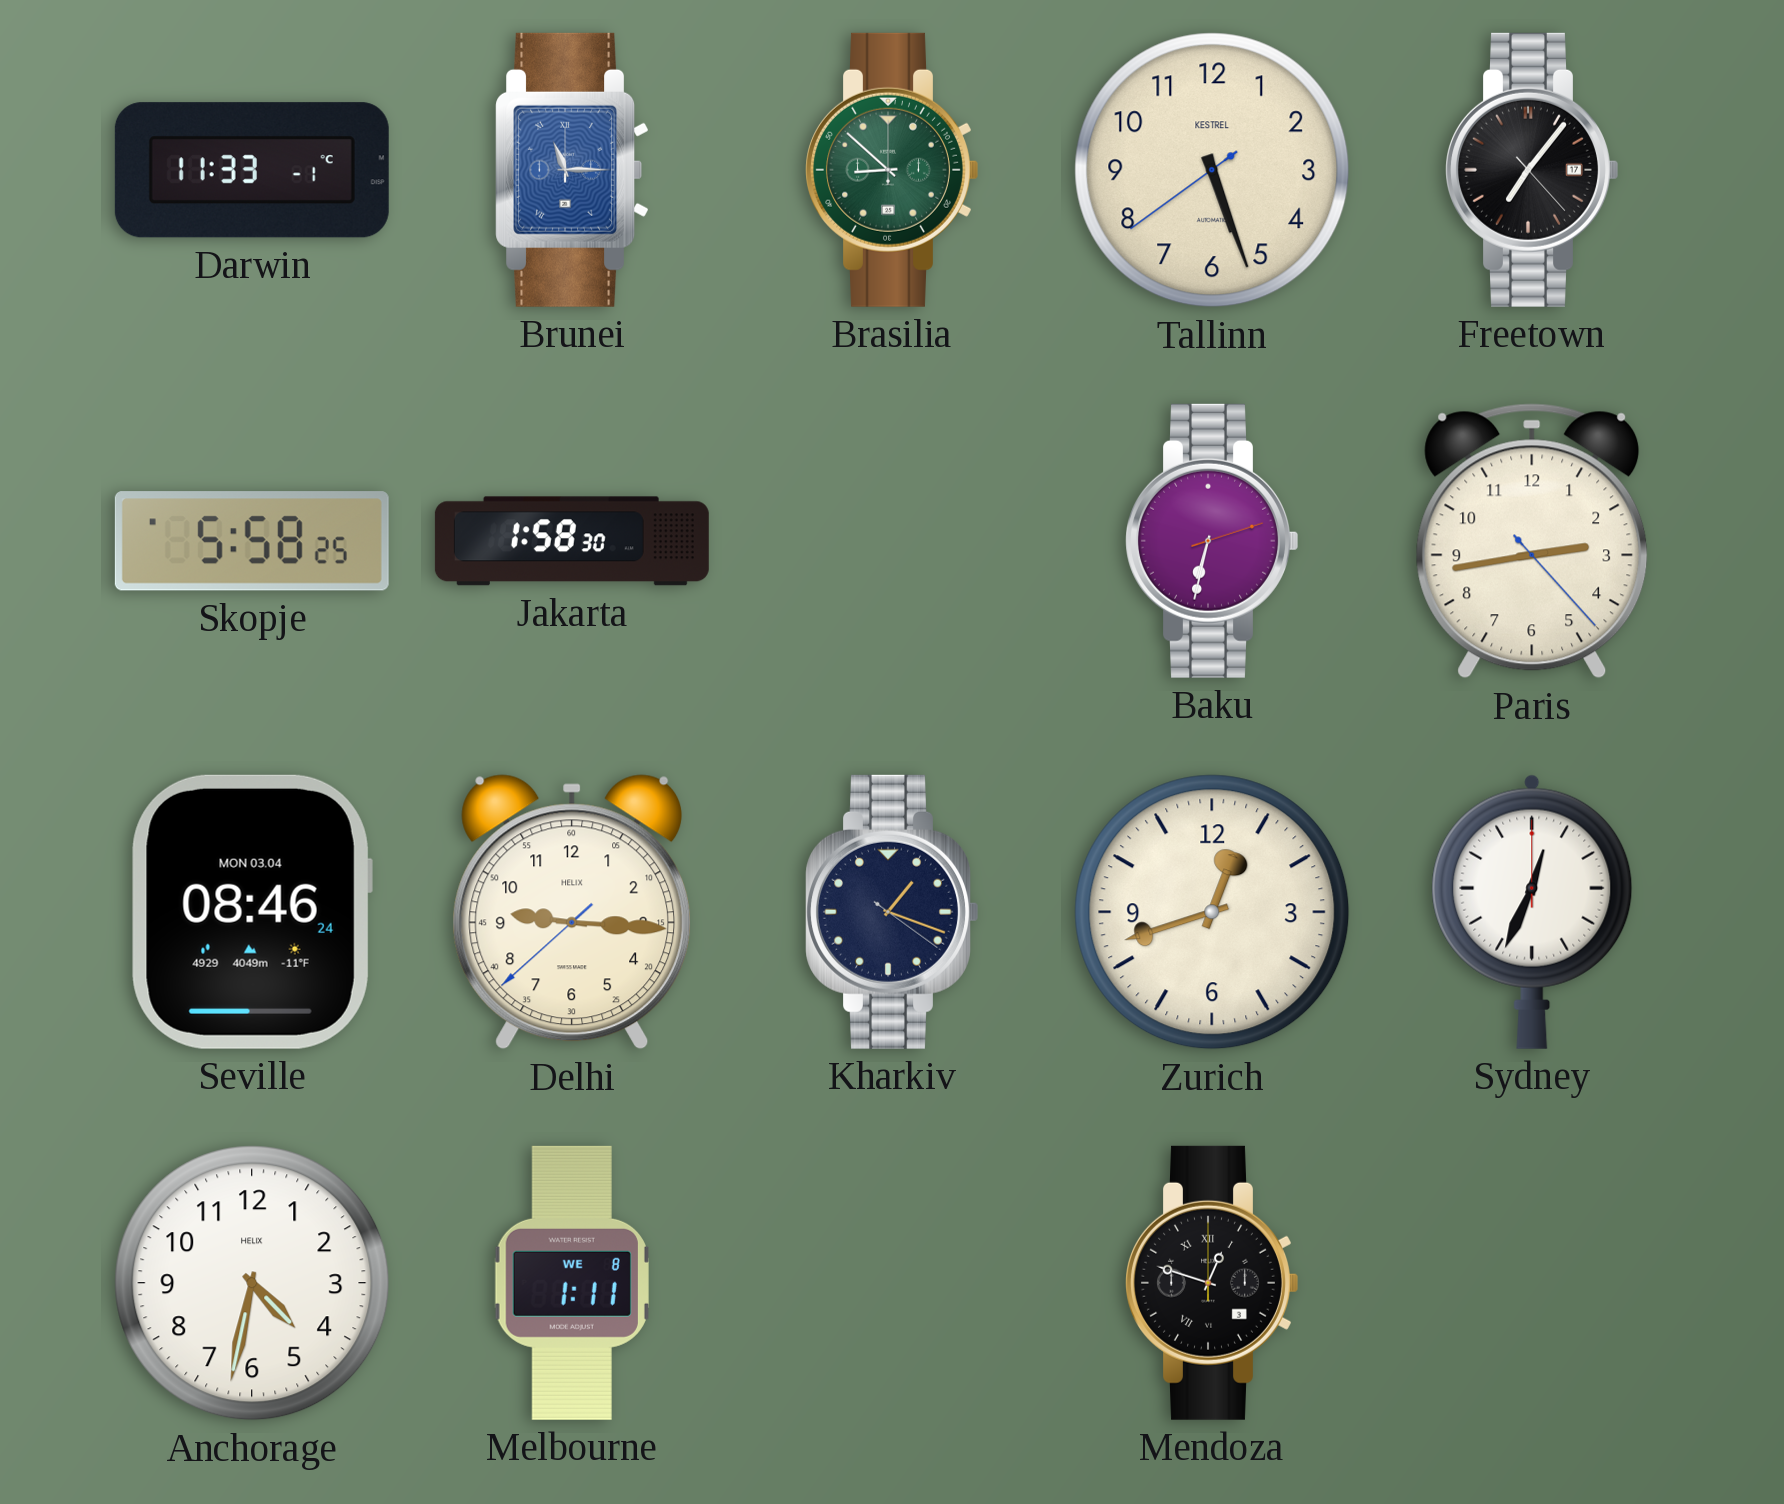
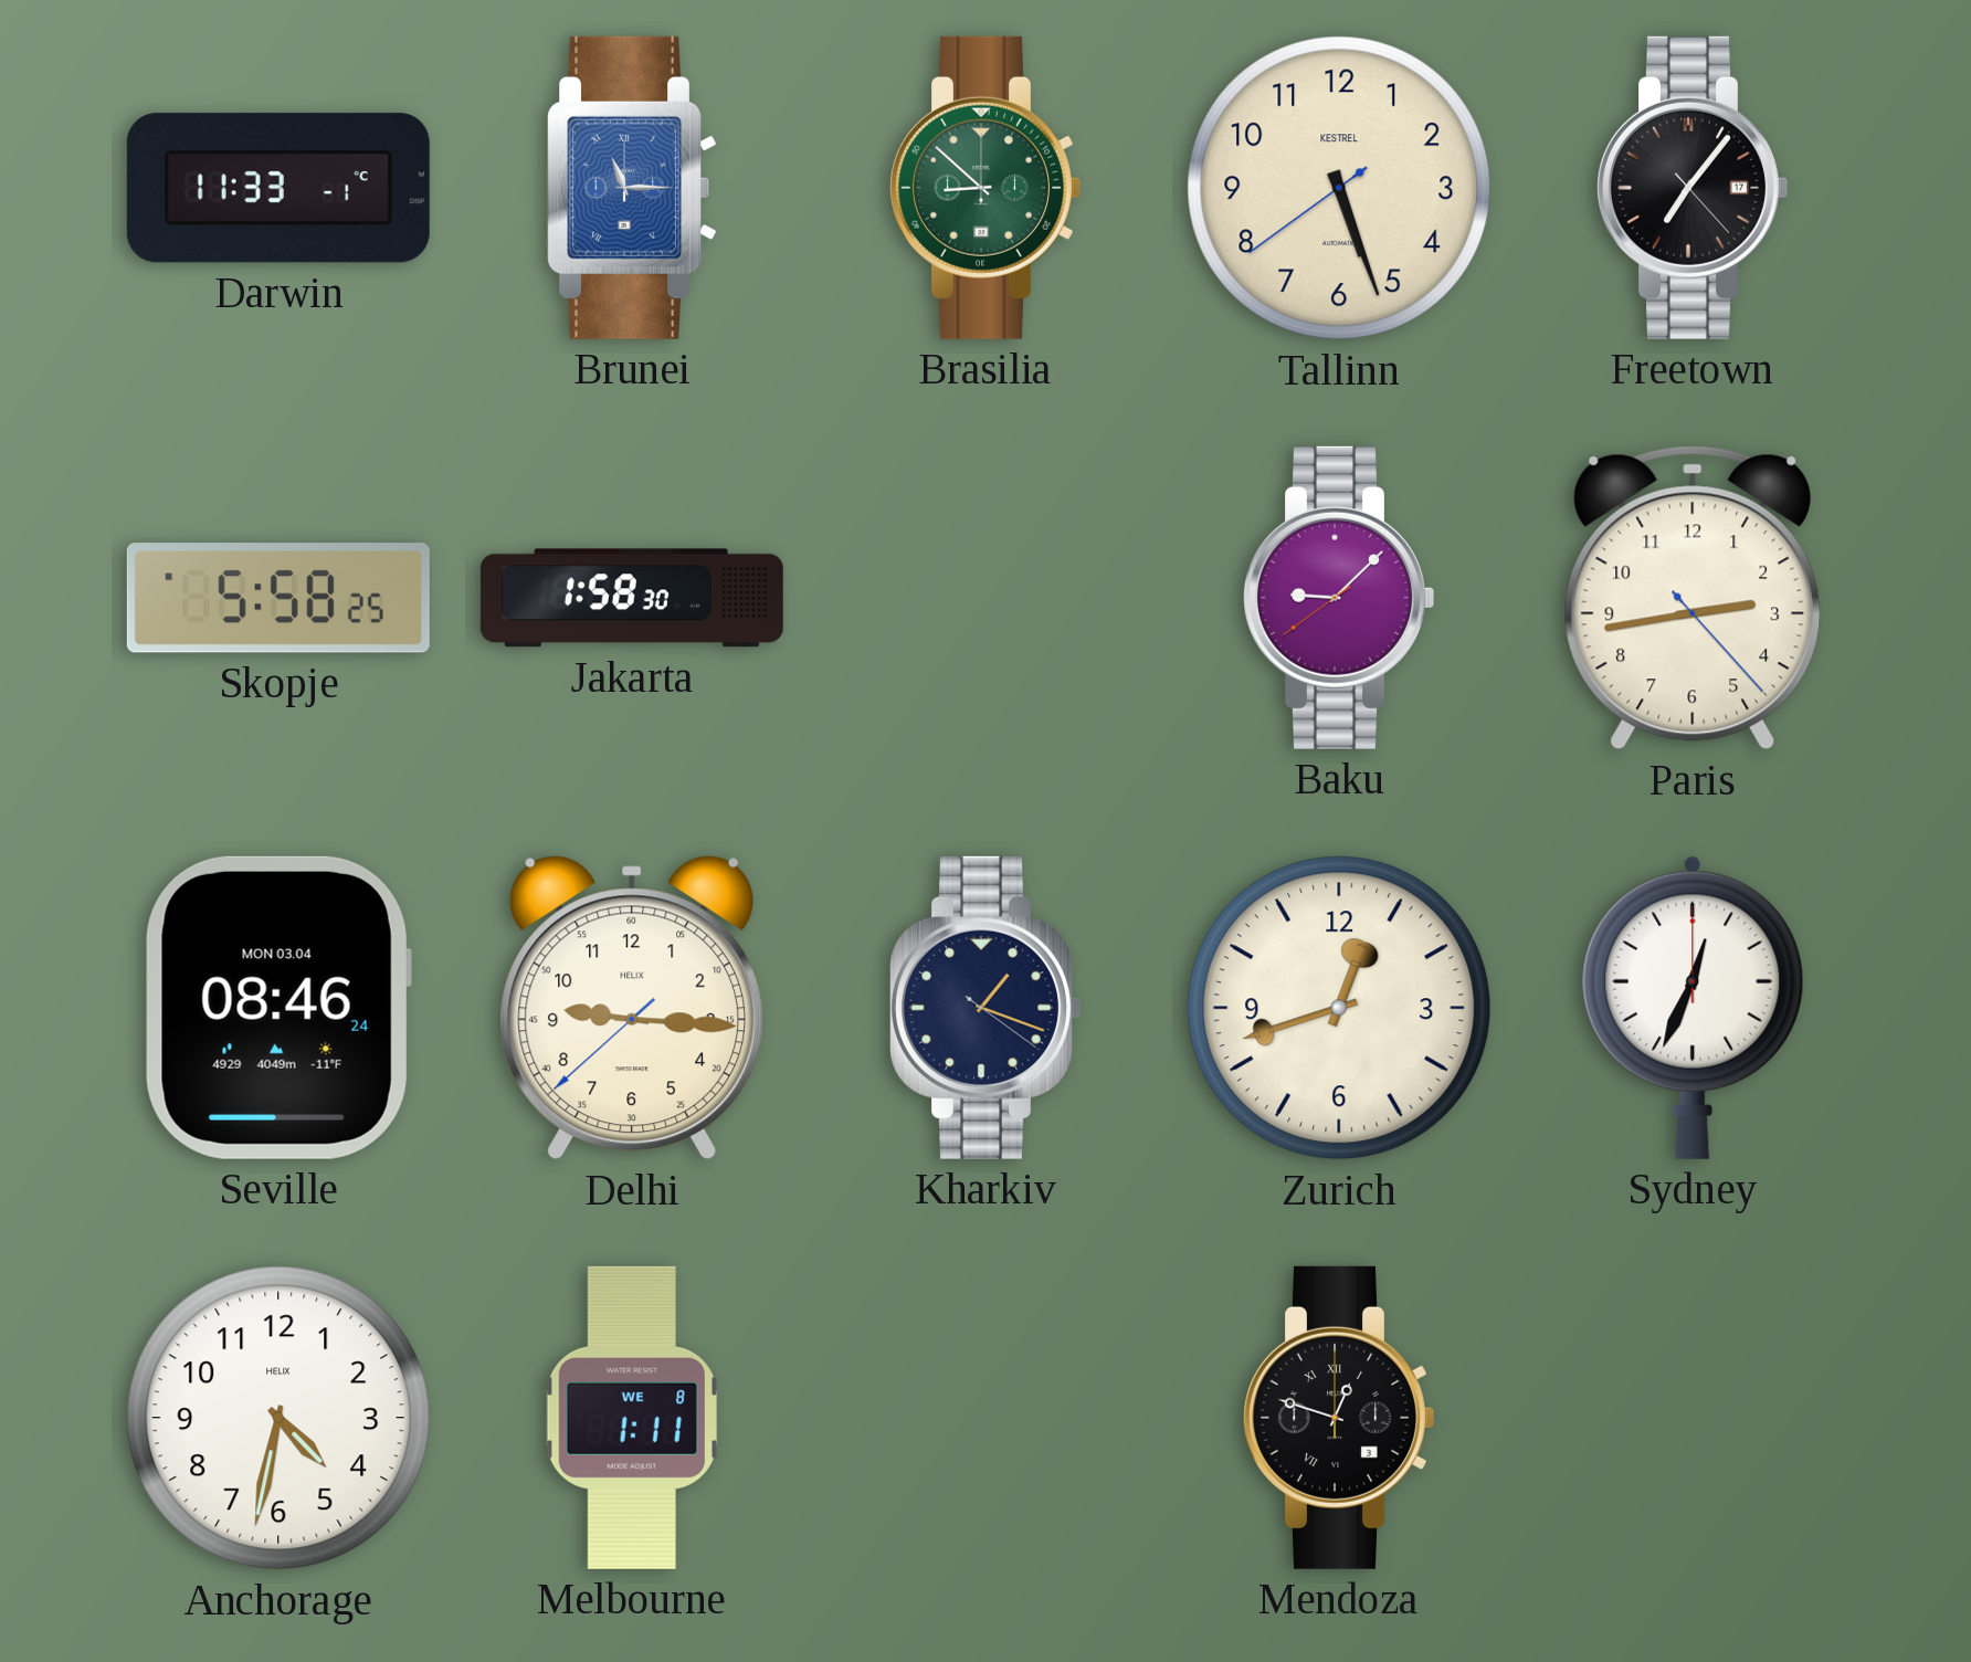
Baku: 6:32 -> 9:07
